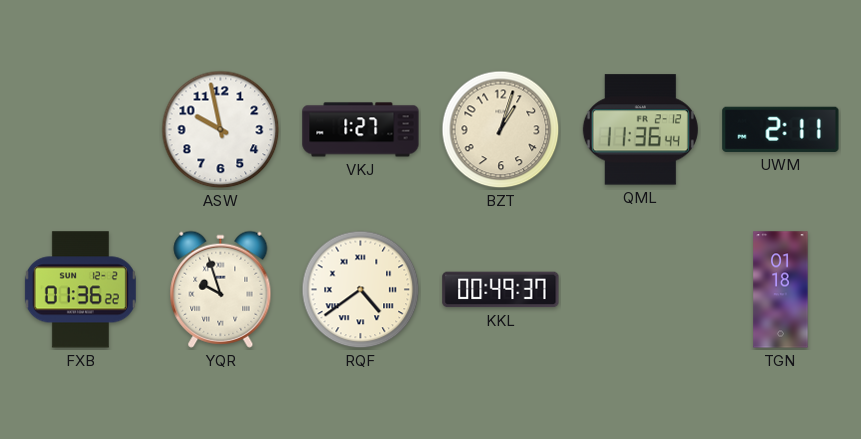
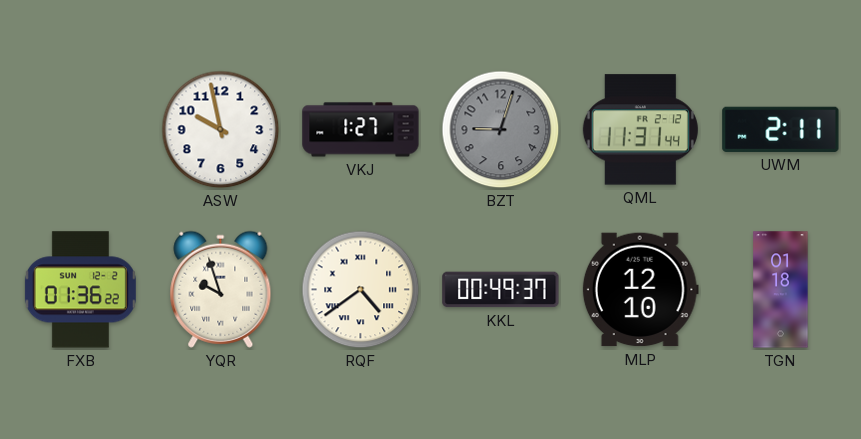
BZT: 1:03 -> 9:03
BZT dial: cream -> grey
QML: 11:36 -> 11:31
MLP: none -> 12:10
